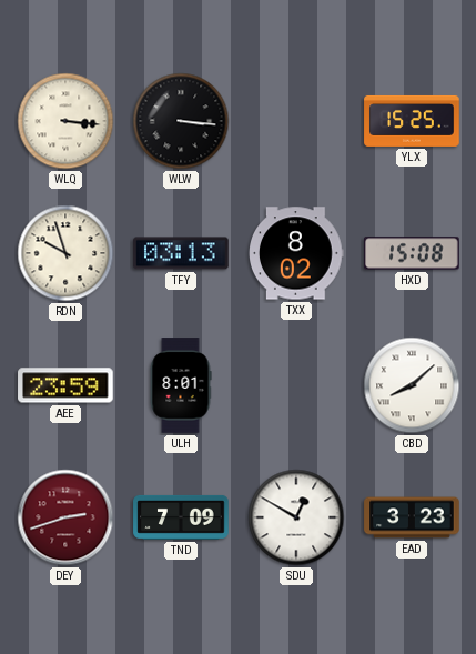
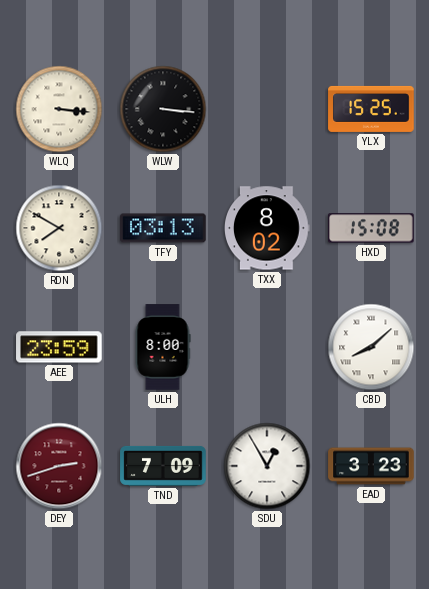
RDN: 9:57 -> 7:50
ULH: 8:01 -> 8:00
SDU: 12:50 -> 12:55
